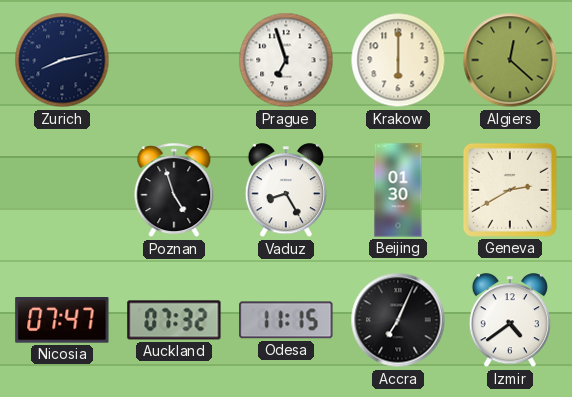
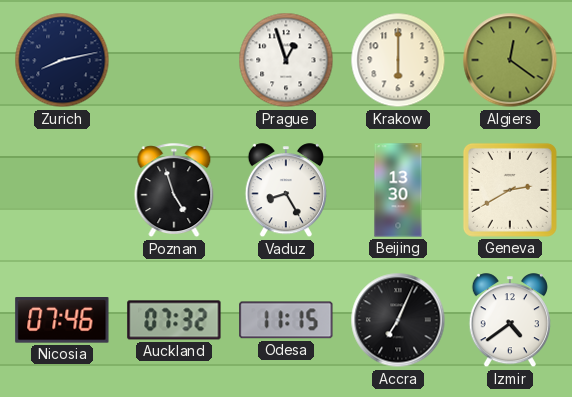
Prague: 6:57 -> 12:57
Algiers: 12:22 -> 12:21
Beijing: 01:30 -> 13:30
Nicosia: 07:47 -> 07:46
